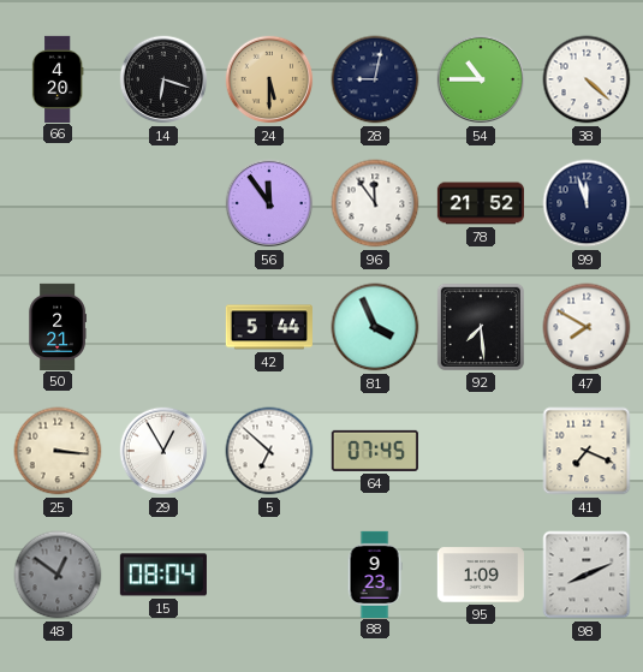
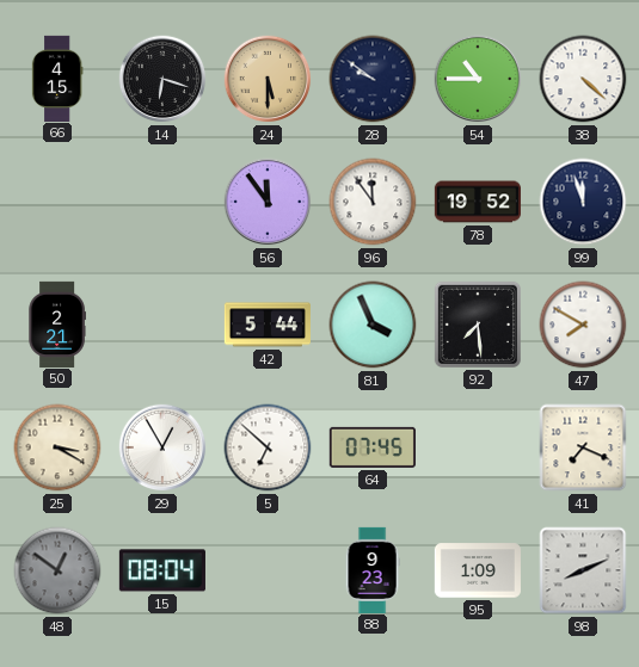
66: 4:20 -> 4:15
28: 9:02 -> 9:51
78: 21:52 -> 19:52
25: 3:16 -> 3:20
